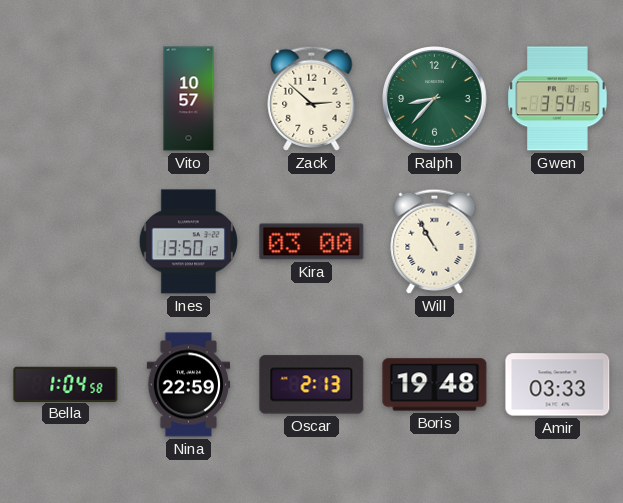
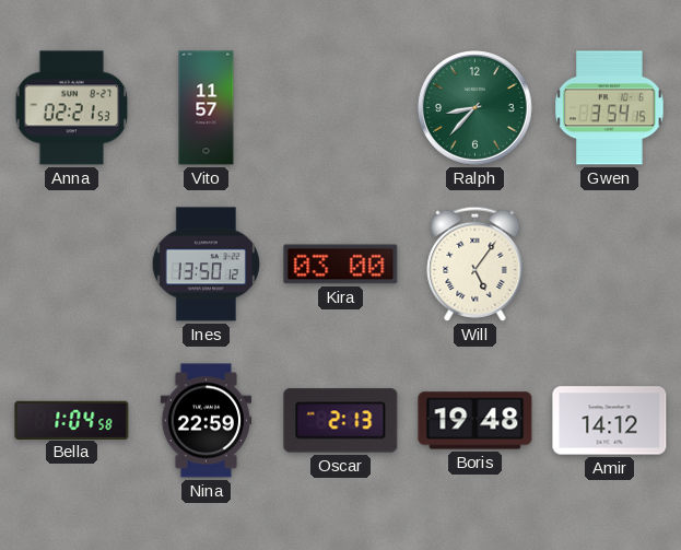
Anna: none -> 02:21
Vito: 10:57 -> 11:57
Zack: 2:52 -> none
Will: 10:55 -> 5:06
Amir: 03:33 -> 14:12
